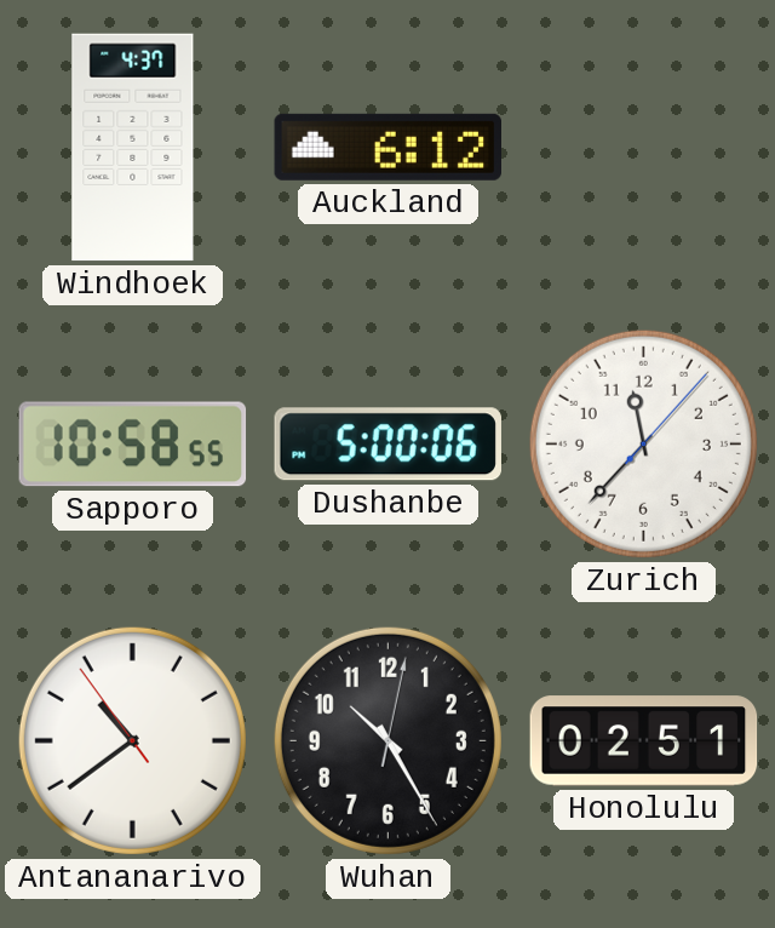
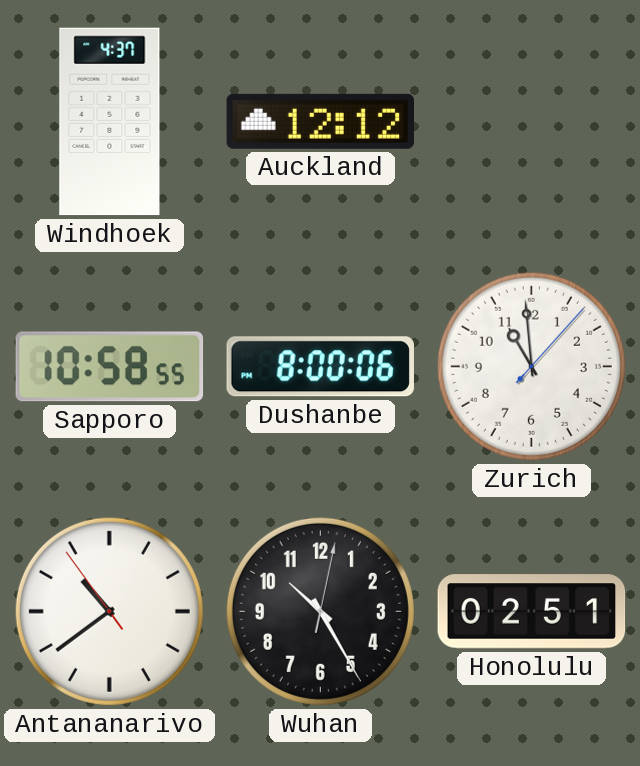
Auckland: 6:12 -> 12:12
Dushanbe: 5:00 -> 8:00
Zurich: 11:37 -> 10:59
